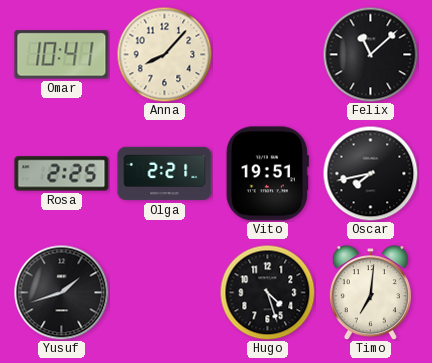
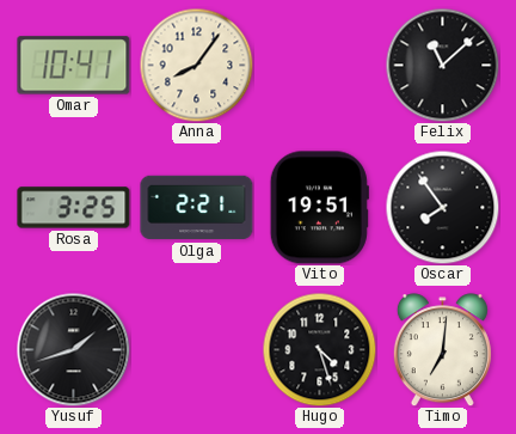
Anna: 8:07 -> 8:06
Rosa: 2:25 -> 3:25
Oscar: 7:43 -> 7:54
